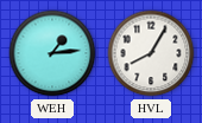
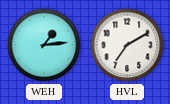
HVL: 8:05 -> 7:10
